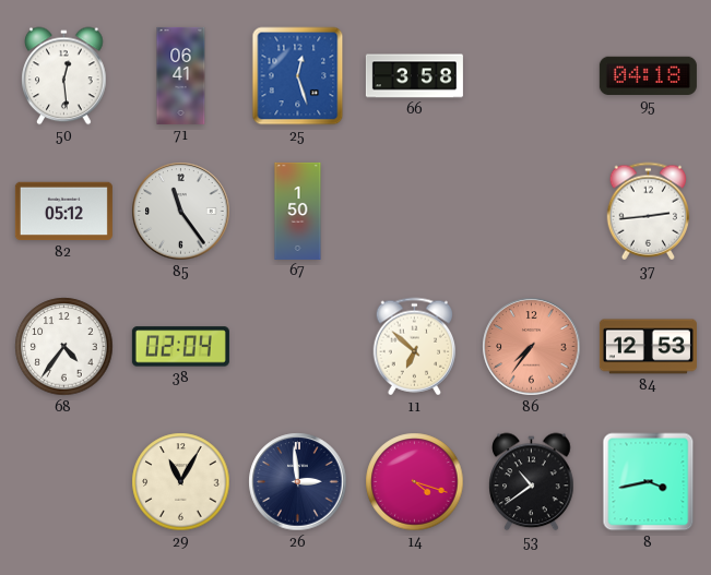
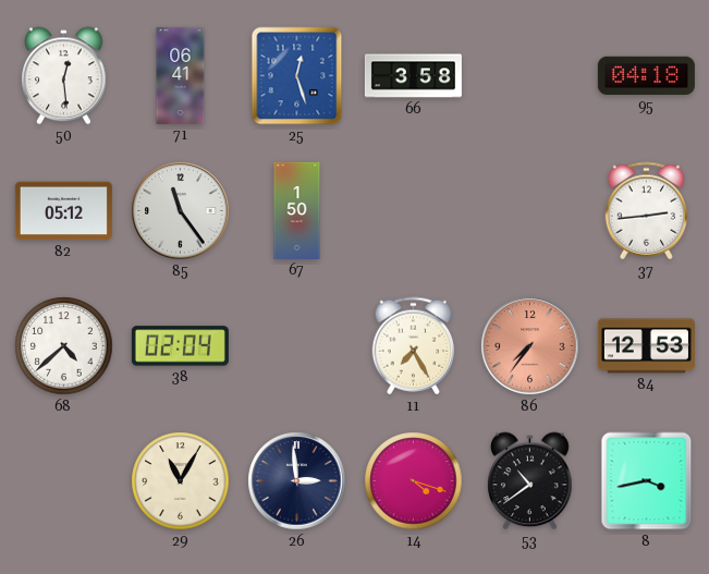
68: 4:36 -> 4:38
11: 6:52 -> 7:25
